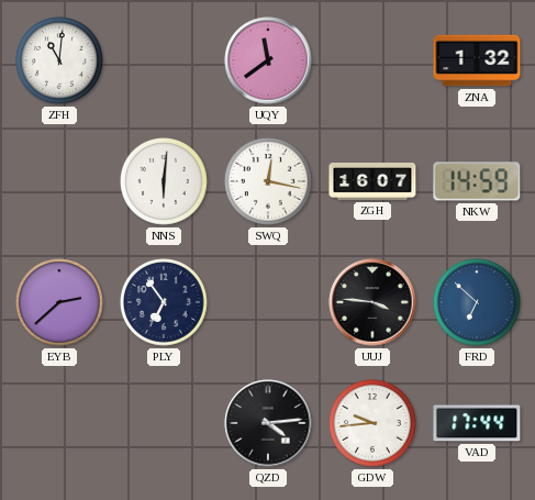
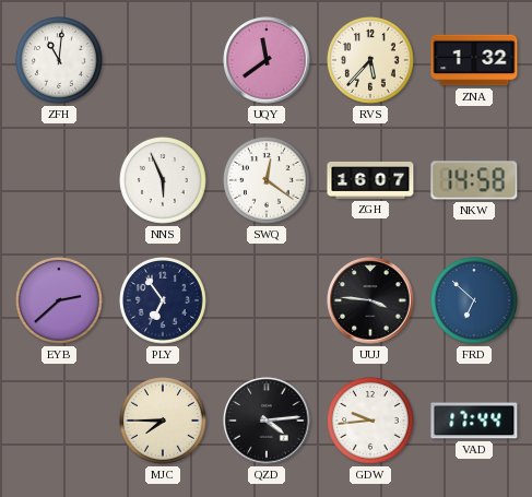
RVS: none -> 5:37
NNS: 6:01 -> 5:56
SWQ: 12:17 -> 12:21
NKW: 14:59 -> 14:58
MJC: none -> 7:45
